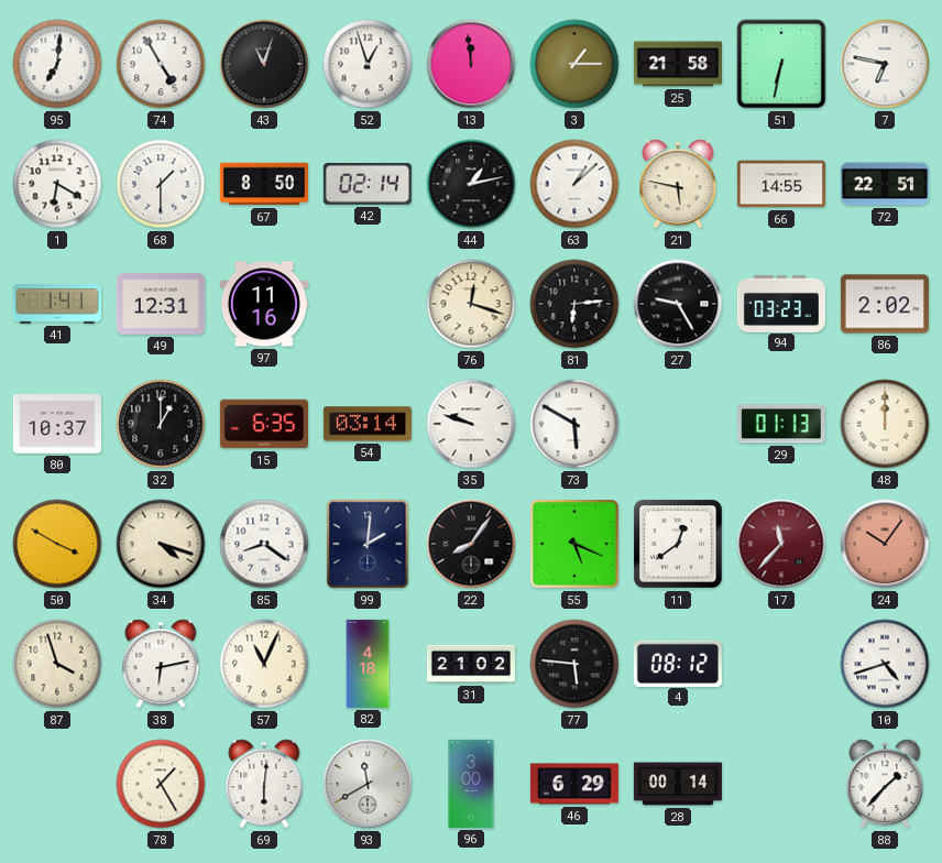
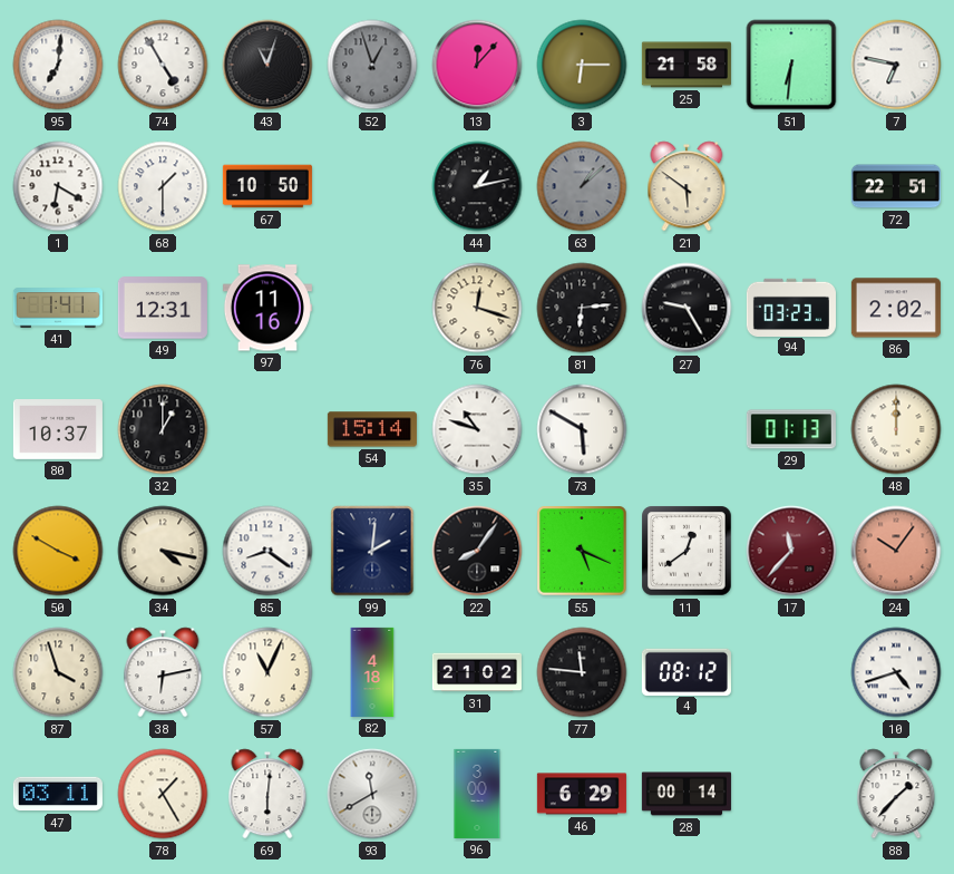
52 dial: white -> grey
13: 11:59 -> 12:07
3: 1:15 -> 6:15
51: 6:32 -> 6:31
67: 8:50 -> 10:50
42: 02:14 -> none
63 dial: white -> grey
21: 5:47 -> 5:51
66: 14:55 -> none
15: 6:35 -> none
54: 03:14 -> 15:14
35: 9:48 -> 10:48
34: 4:18 -> 4:17
77: 5:46 -> 11:46
47: none -> 03:11
